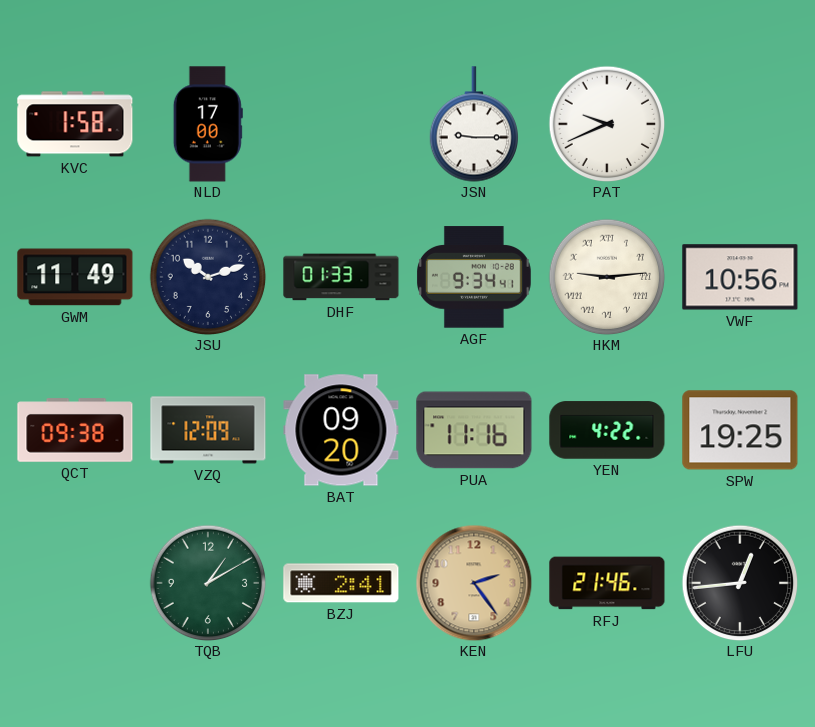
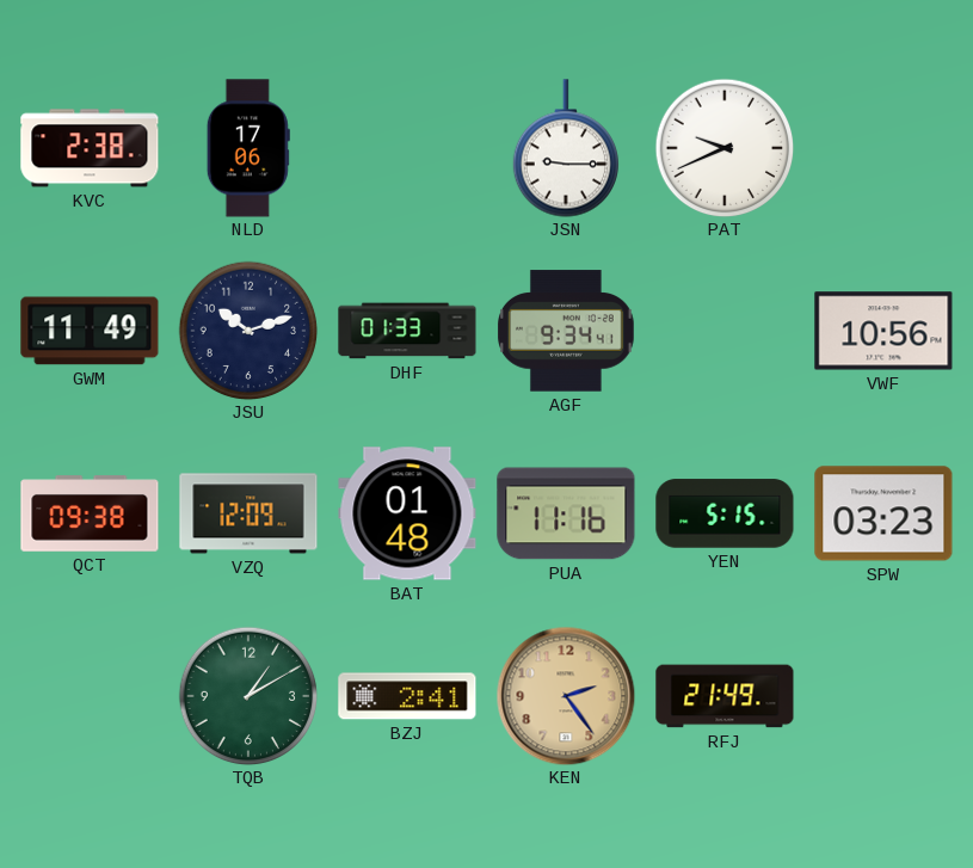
KVC: 1:58 -> 2:38
NLD: 17:00 -> 17:06
HKM: 9:14 -> none
BAT: 09:20 -> 01:48
YEN: 4:22 -> 5:15
SPW: 19:25 -> 03:23
RFJ: 21:46 -> 21:49
LFU: 12:44 -> none
